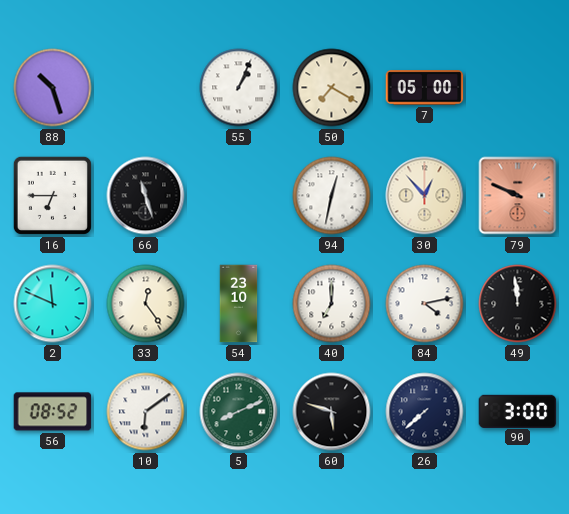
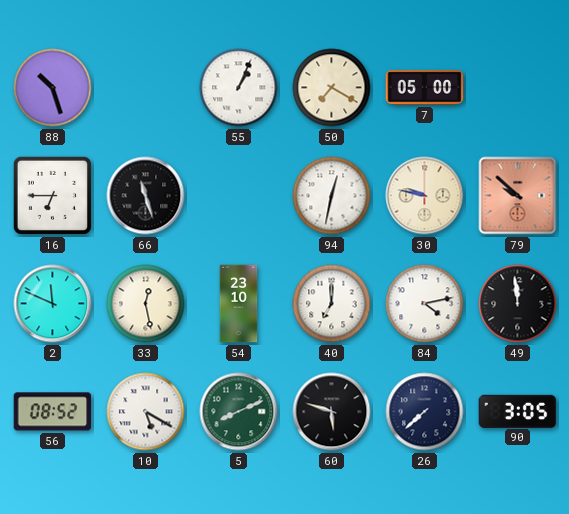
30: 12:53 -> 9:47
79: 9:49 -> 9:52
33: 12:24 -> 12:28
10: 6:09 -> 5:20
90: 3:00 -> 3:05
